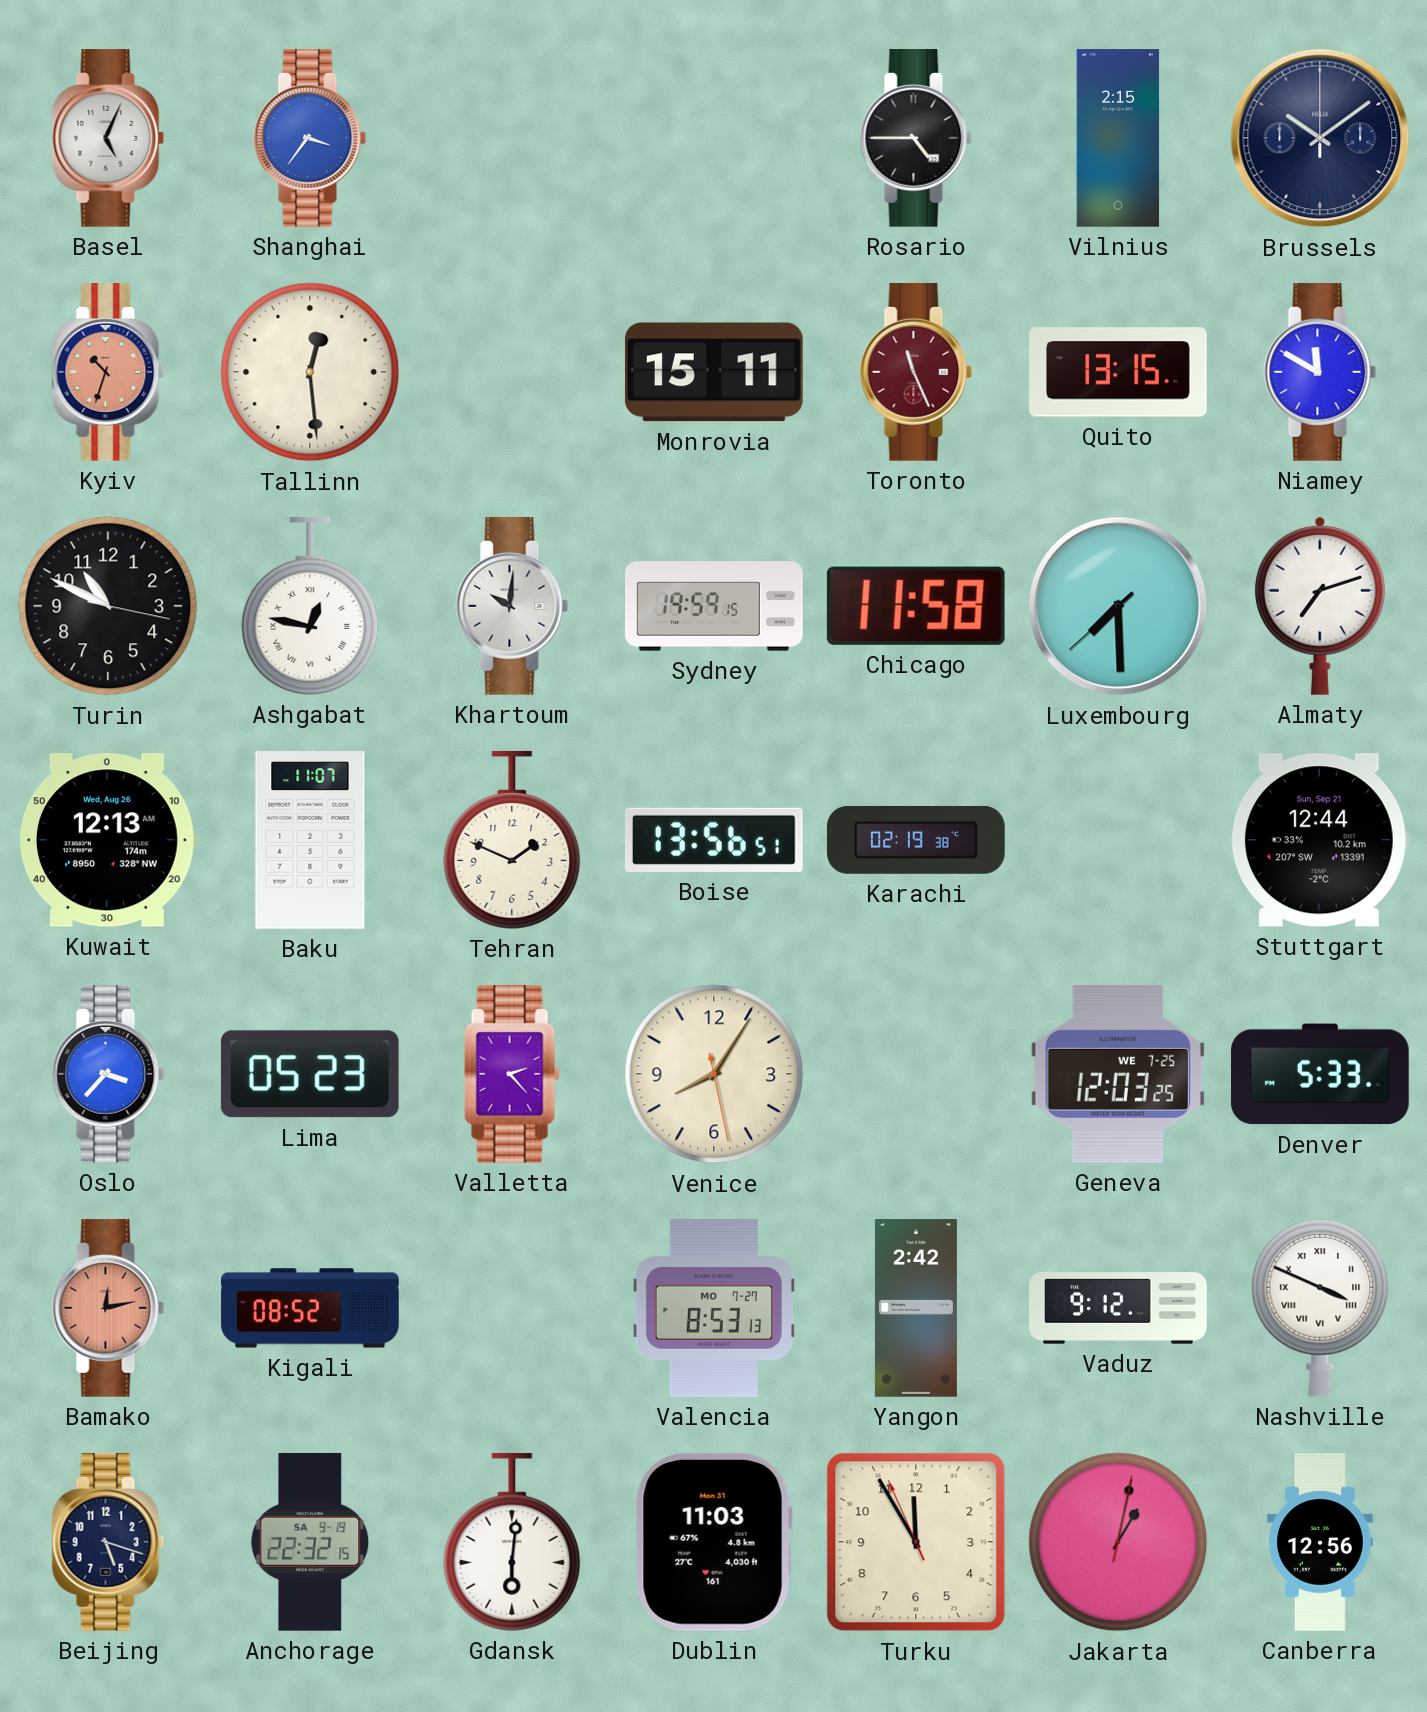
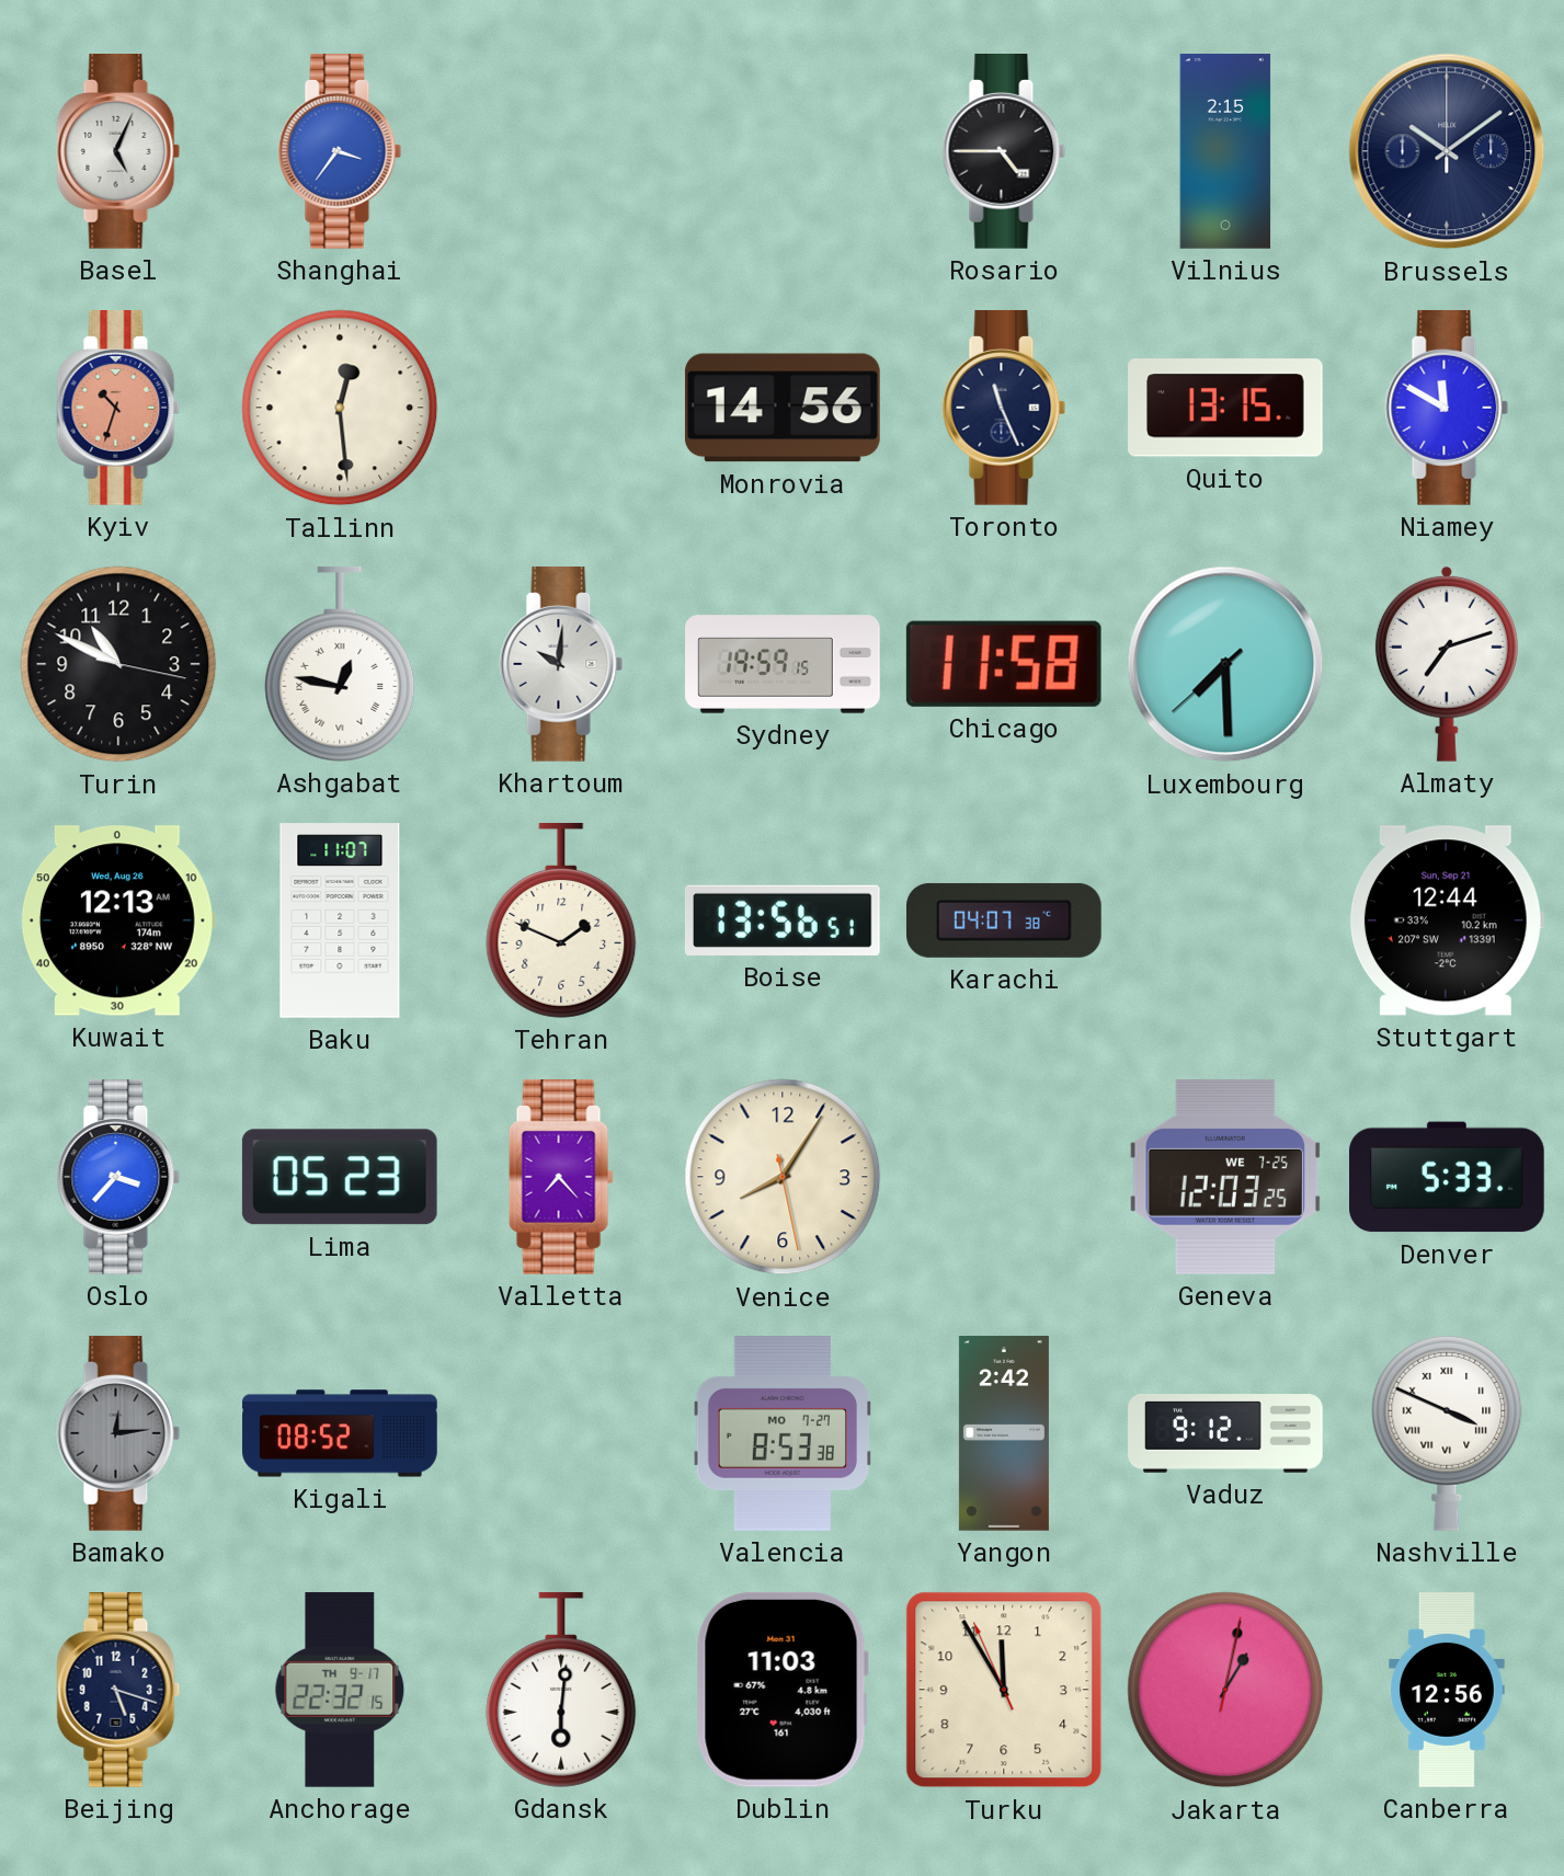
Monrovia: 15:11 -> 14:56
Toronto dial: burgundy -> navy
Karachi: 02:19 -> 04:07
Valletta: 2:23 -> 7:23
Bamako: 12:13 -> 12:14
Bamako dial: salmon -> grey
Valencia: 8:53:13 -> 8:53:38
Anchorage date: SA 9-19 -> TH 9-17
